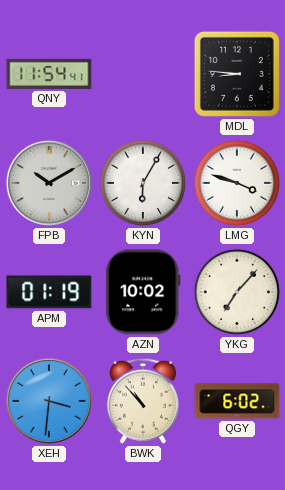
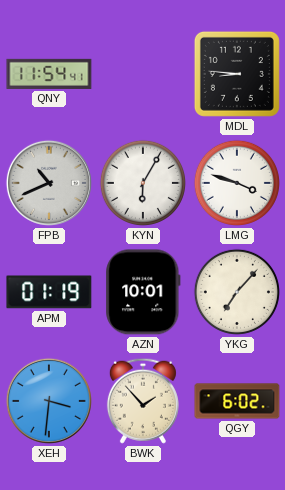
FPB: 10:10 -> 10:41
AZN: 10:02 -> 10:01
BWK: 10:53 -> 1:53
